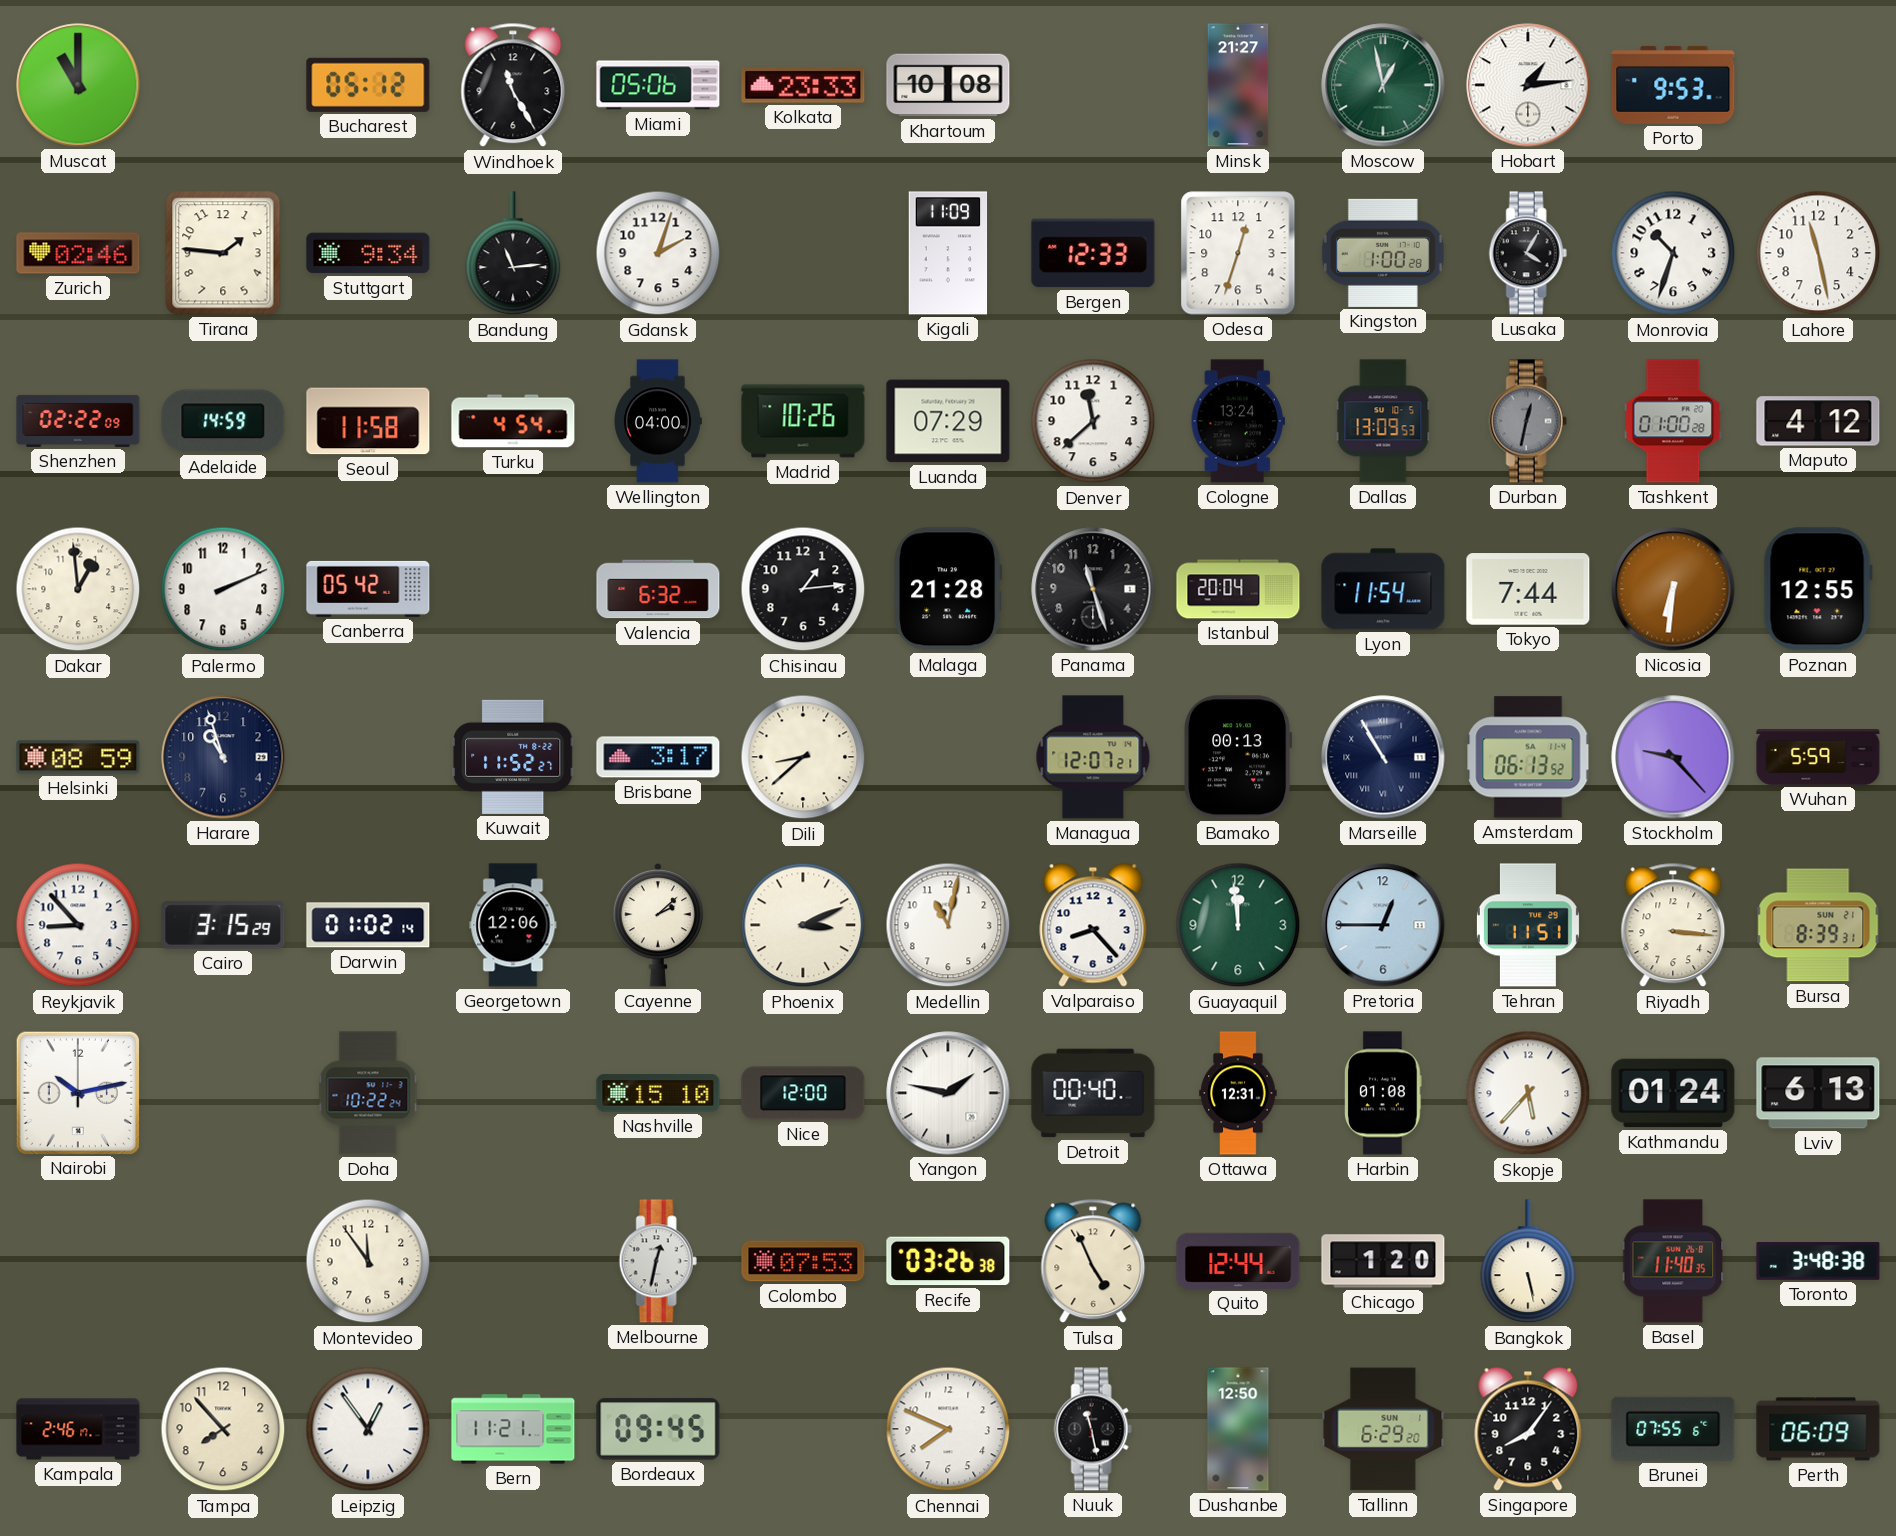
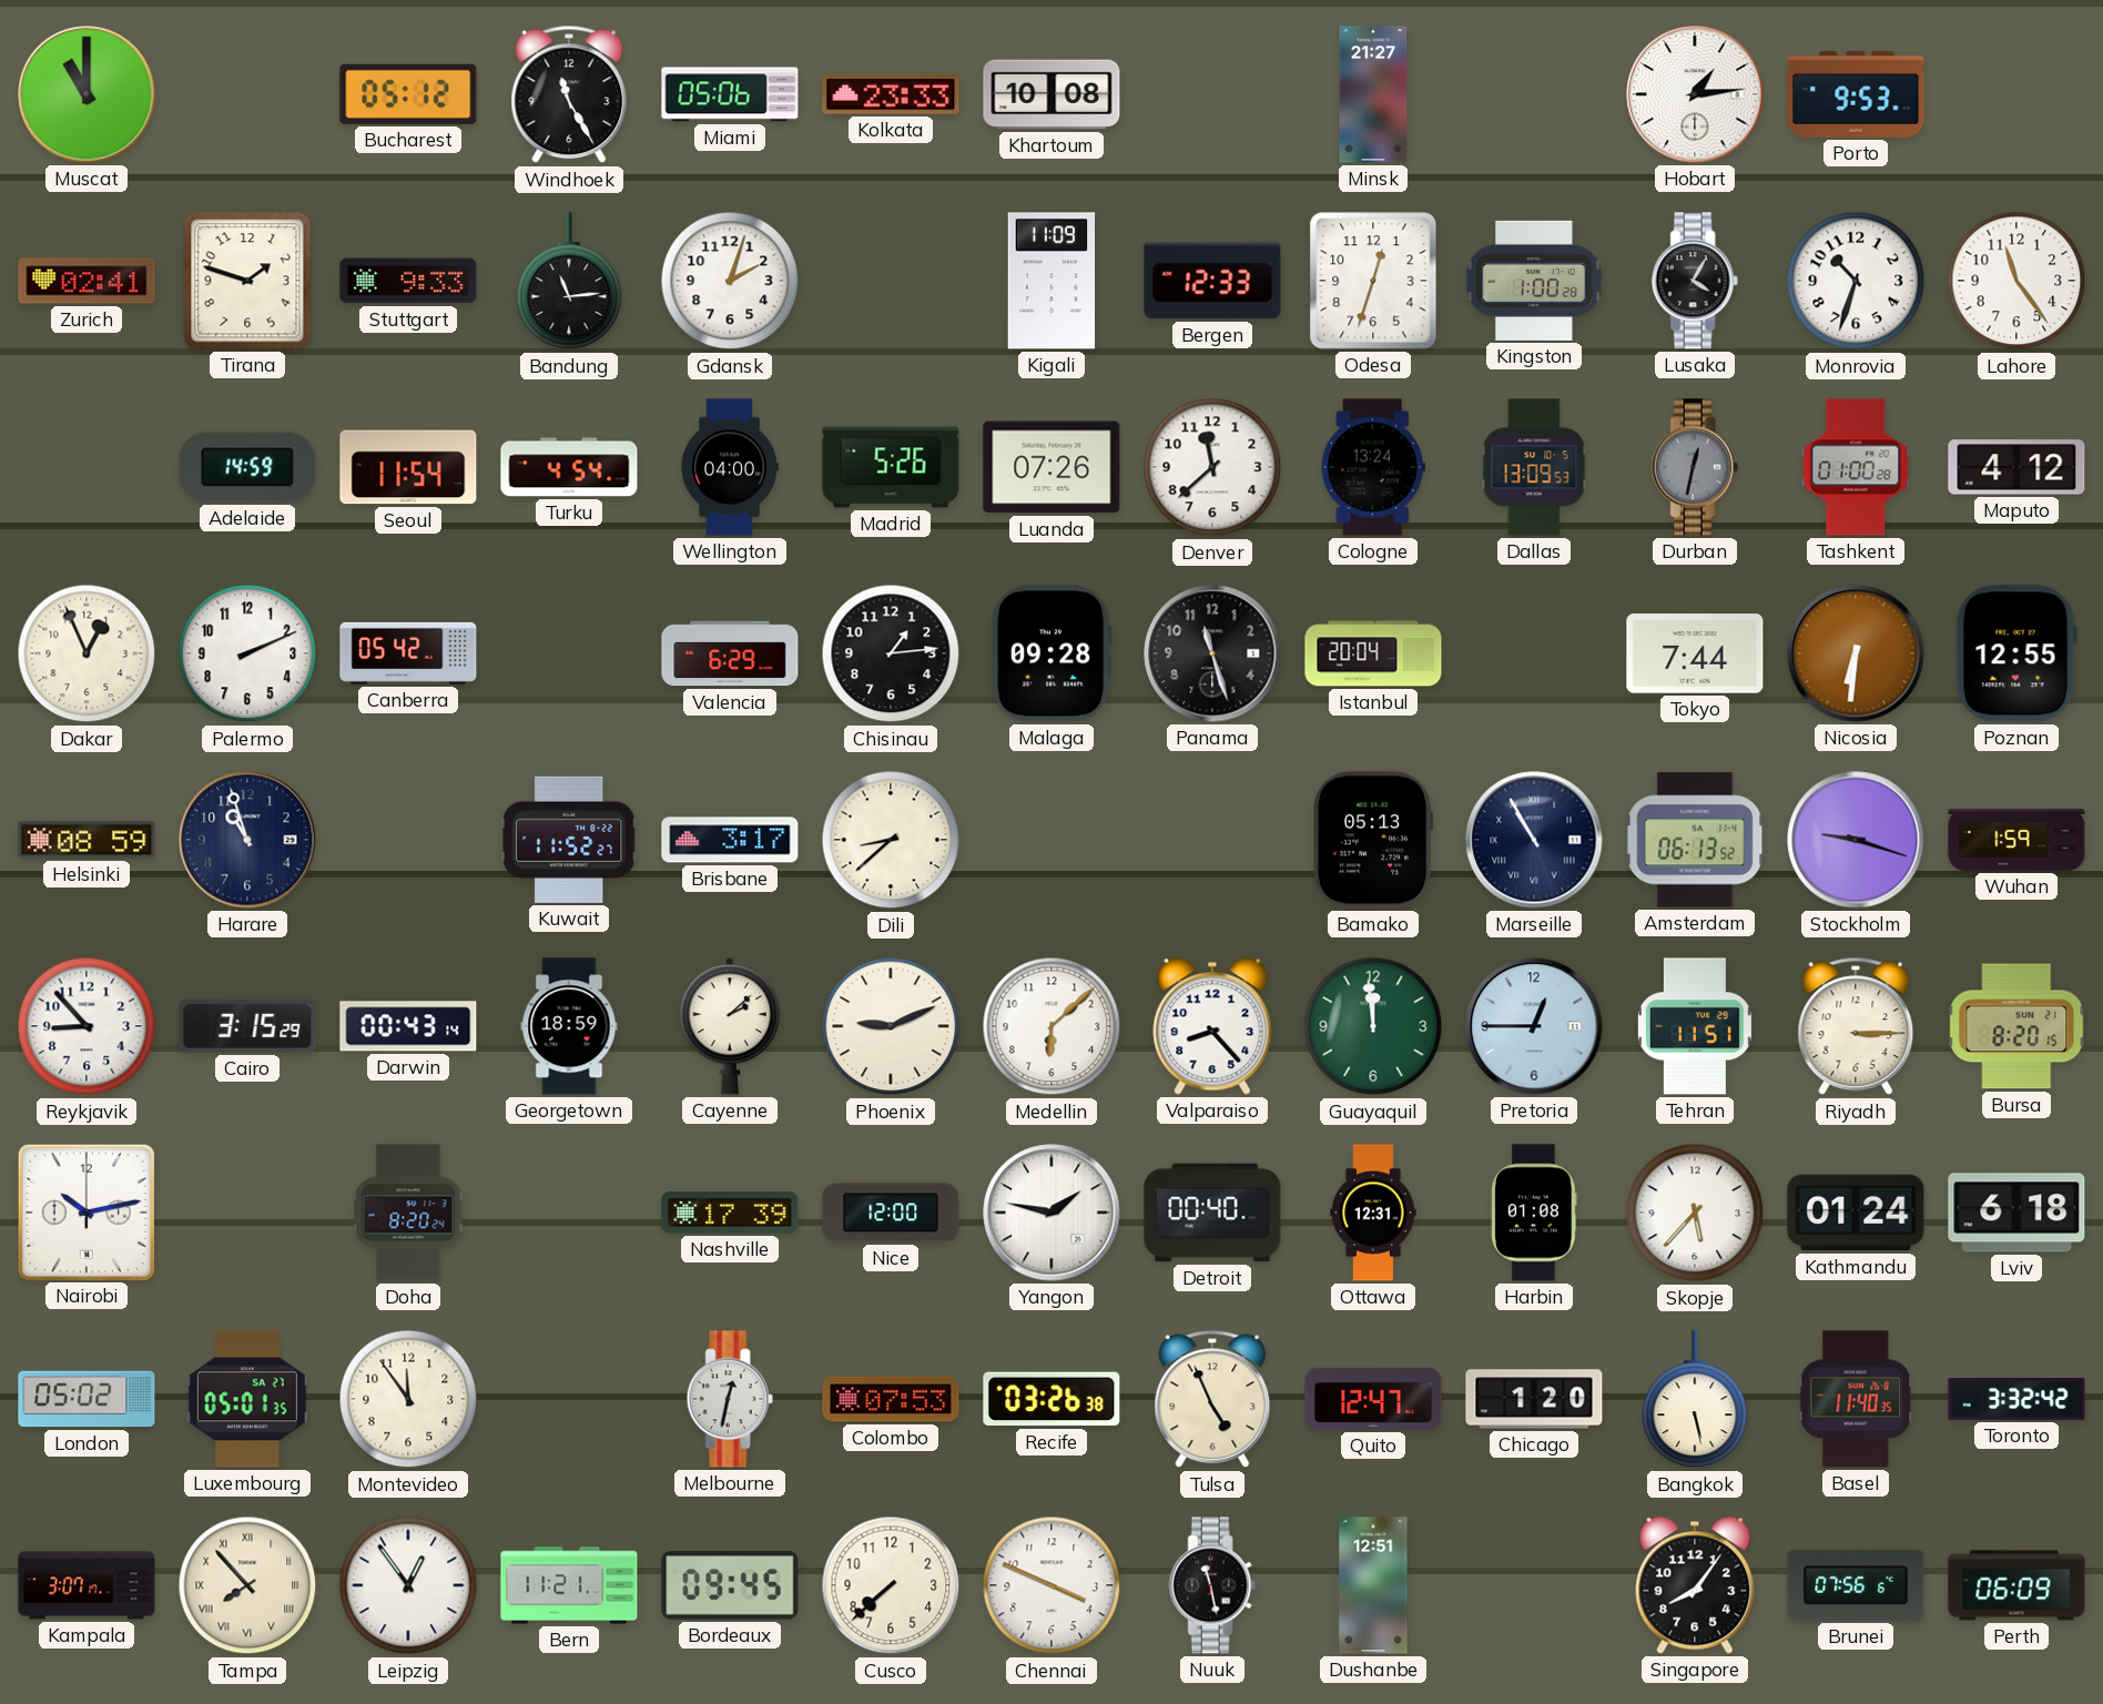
Moscow: 12:58 -> none
Zurich: 02:46 -> 02:41
Tirana: 1:46 -> 1:48
Stuttgart: 9:34 -> 9:33
Lahore: 11:28 -> 11:24
Shenzhen: 02:22 -> none
Seoul: 11:58 -> 11:54
Madrid: 10:26 -> 5:26
Luanda: 07:29 -> 07:26
Dakar: 12:59 -> 12:56
Valencia: 6:32 -> 6:29
Malaga: 21:28 -> 09:28
Lyon: 11:54 -> none
Managua: 12:07 -> none
Bamako: 00:13 -> 05:13
Stockholm: 9:23 -> 9:18
Wuhan: 5:59 -> 1:59
Darwin: 01:02 -> 00:43
Georgetown: 12:06 -> 18:59
Phoenix: 3:11 -> 9:11
Medellin: 11:02 -> 6:08
Riyadh: 3:16 -> 3:15
Bursa: 8:39 -> 8:20
Doha: 10:22 -> 8:20
Nashville: 15:10 -> 17:39
Lviv: 6:13 -> 6:18
London: none -> 05:02
Luxembourg: none -> 05:01
Quito: 12:44 -> 12:47
Toronto: 3:48 -> 3:32
Kampala: 2:46 -> 3:07
Tampa numerals: Arabic -> Roman
Cusco: none -> 7:38
Chennai: 7:49 -> 3:49
Dushanbe: 12:50 -> 12:51
Tallinn: 6:29 -> none
Brunei: 07:55 -> 07:56
